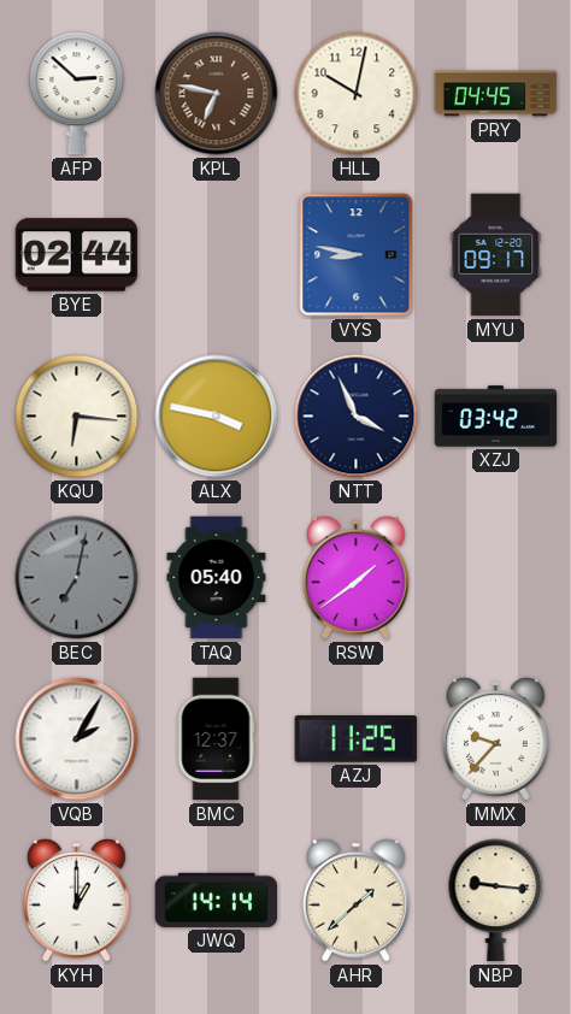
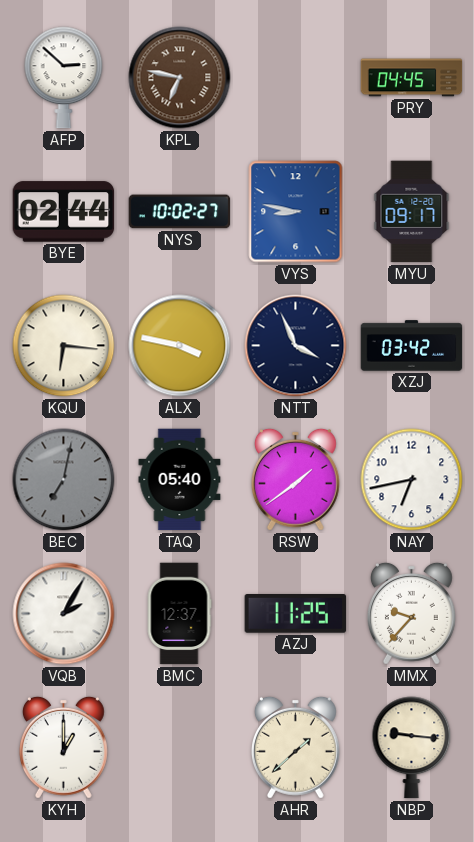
HLL: 10:02 -> none
NYS: none -> 10:02
NAY: none -> 6:43
JWQ: 14:14 -> none
